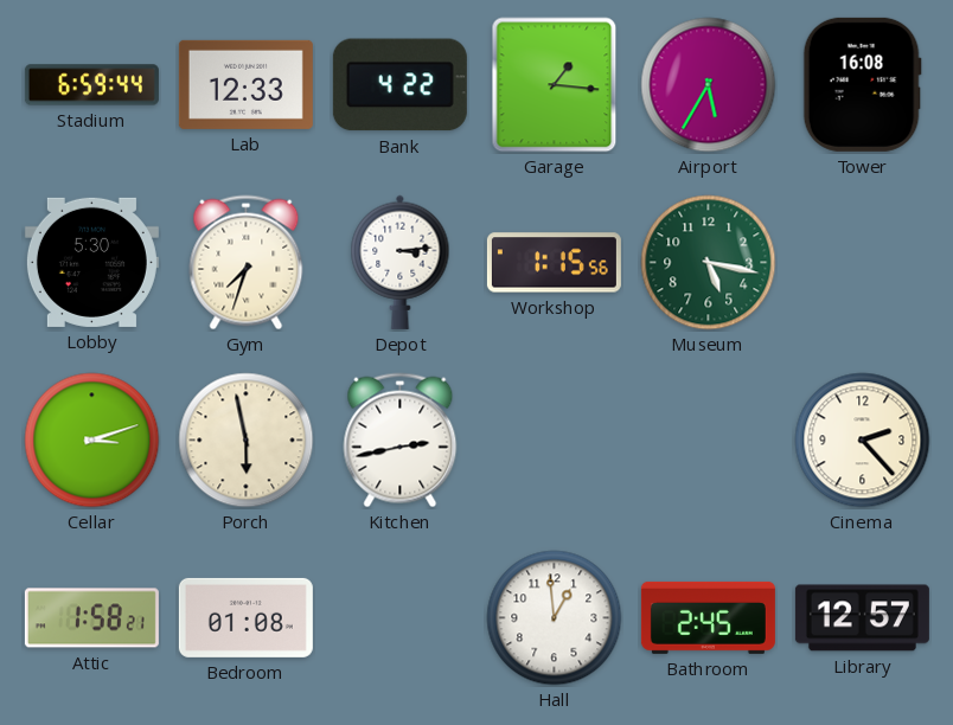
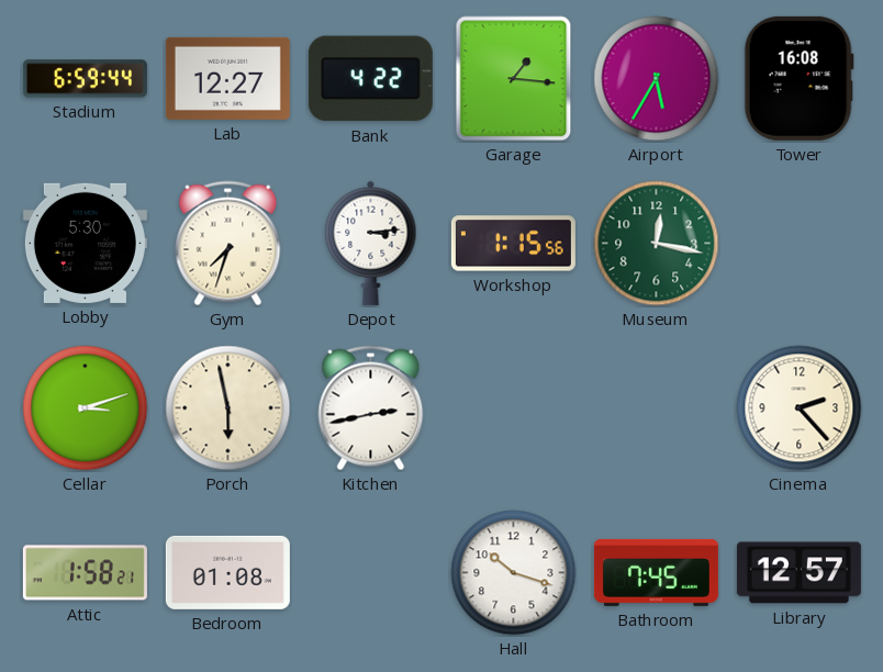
Lab: 12:33 -> 12:27
Museum: 5:17 -> 12:17
Hall: 12:59 -> 10:18
Bathroom: 2:45 -> 7:45
